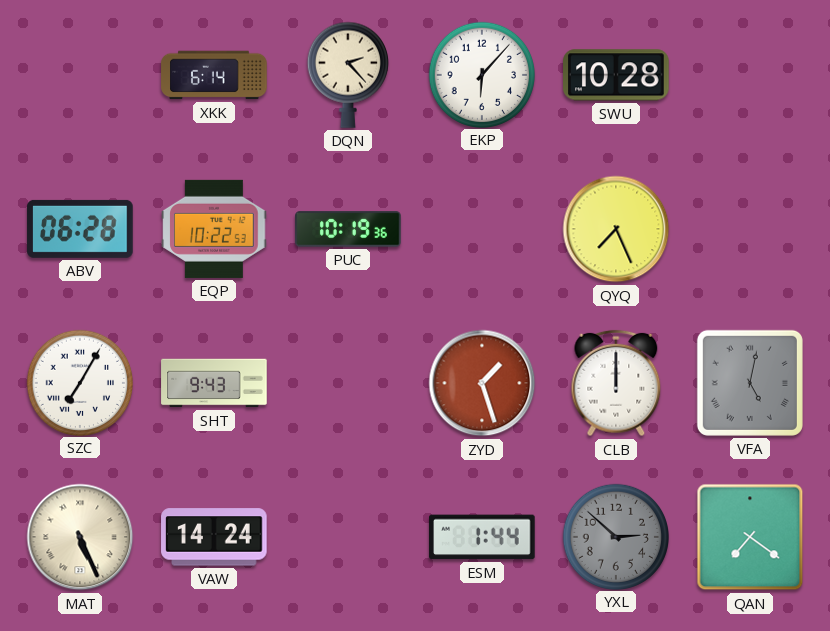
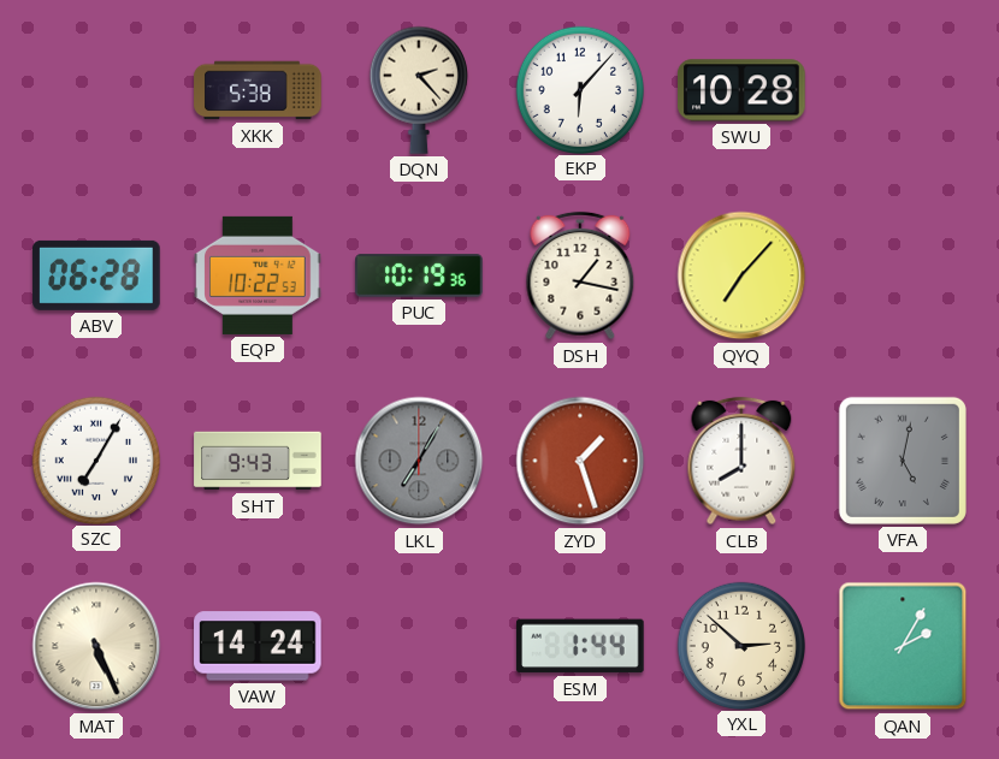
XKK: 6:14 -> 5:38
DSH: none -> 1:17
QYQ: 7:26 -> 7:07
LKL: none -> 7:05
CLB: 12:00 -> 8:00
YXL dial: grey -> cream
QAN: 7:21 -> 2:05
